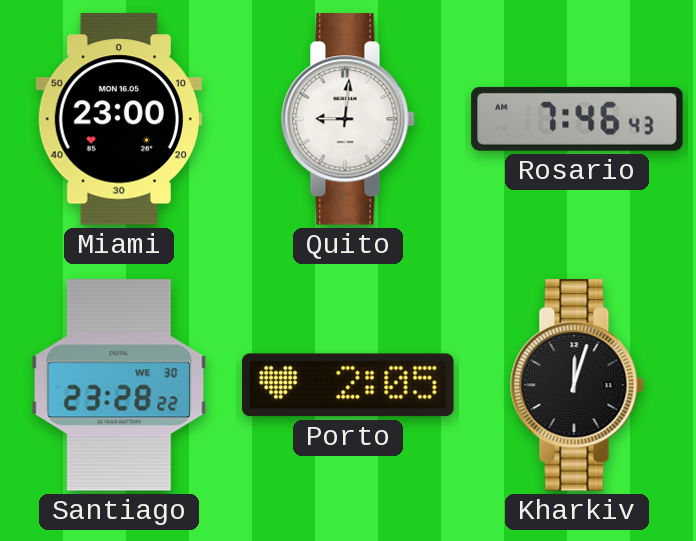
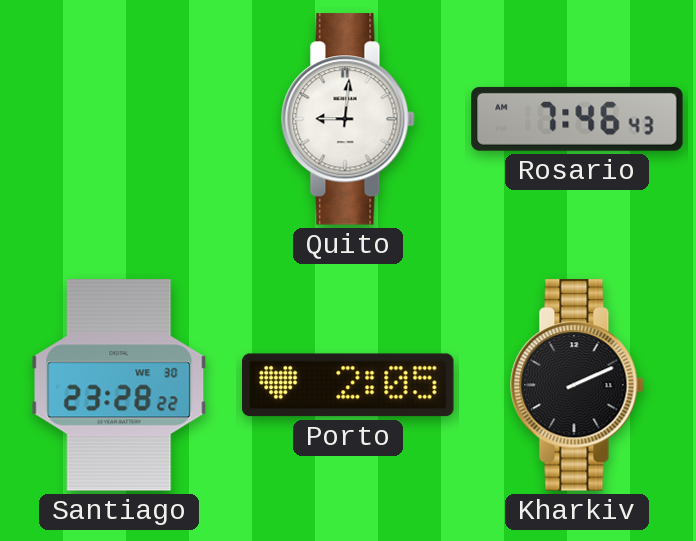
Miami: 23:00 -> none
Kharkiv: 12:03 -> 2:11
